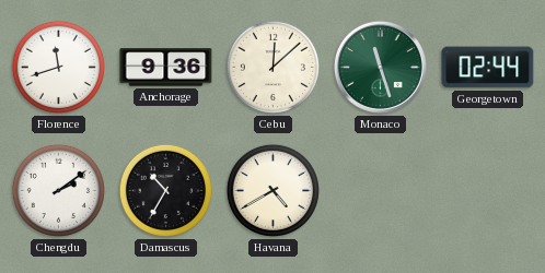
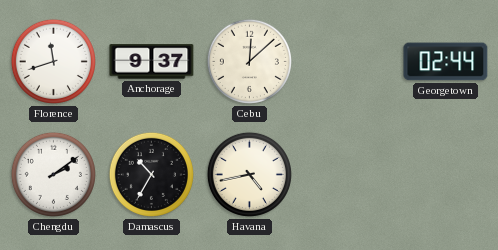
Anchorage: 9:36 -> 9:37
Monaco: 11:27 -> none
Havana: 4:40 -> 4:43
